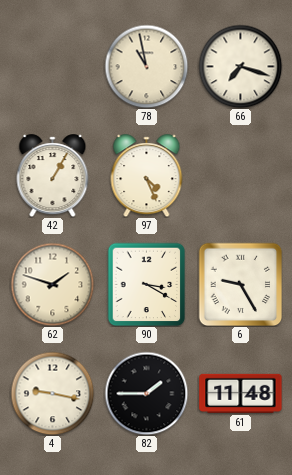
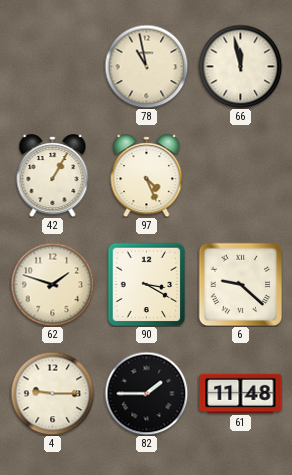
66: 7:18 -> 11:58
6: 9:25 -> 9:22
4: 9:17 -> 9:15
